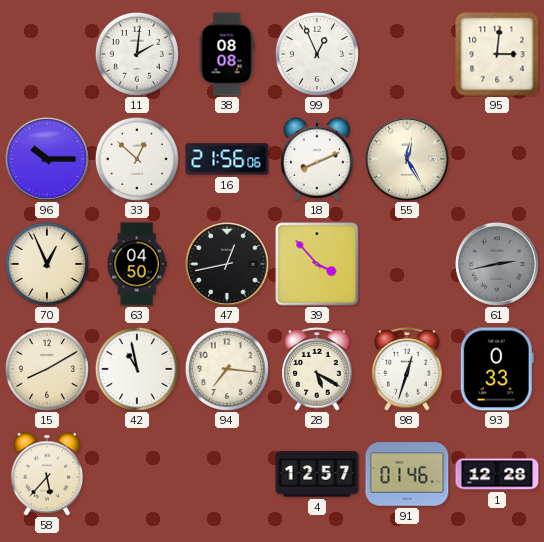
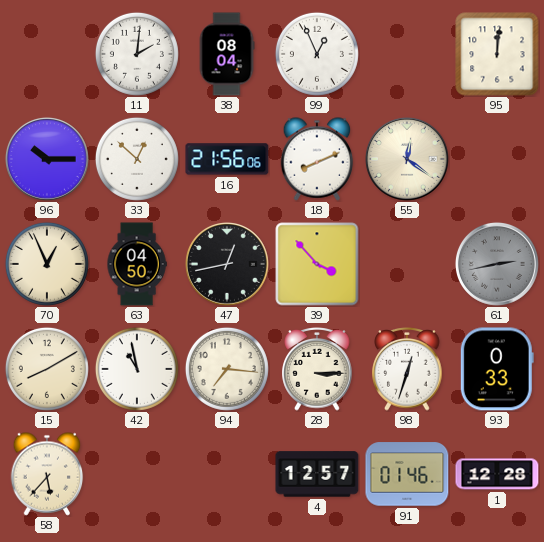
38: 08:08 -> 08:04
95: 3:01 -> 12:01
55: 12:25 -> 12:21
28: 5:20 -> 3:15
